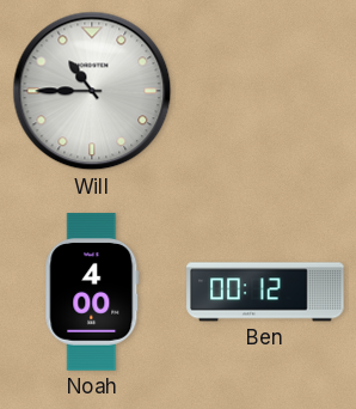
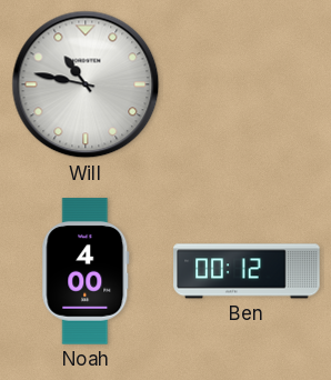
Will: 10:45 -> 10:47
